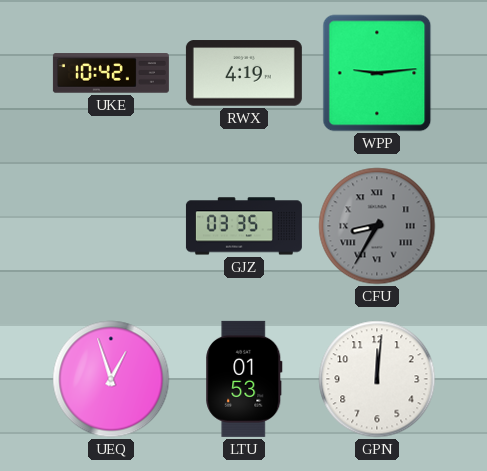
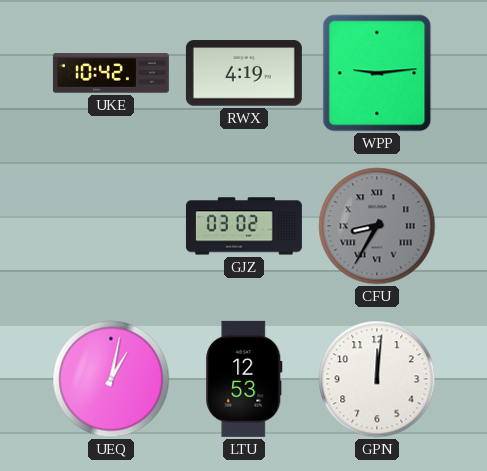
GJZ: 03:35 -> 03:02
UEQ: 12:57 -> 1:02
LTU: 01:53 -> 12:53
